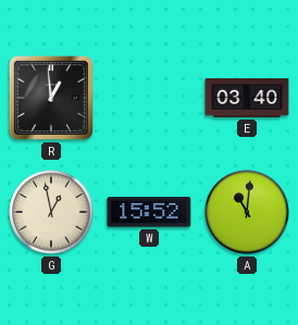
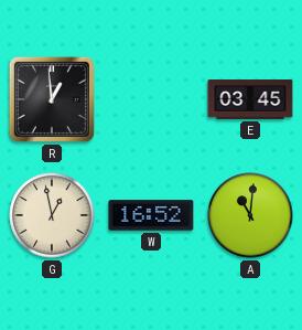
E: 03:40 -> 03:45
W: 15:52 -> 16:52
